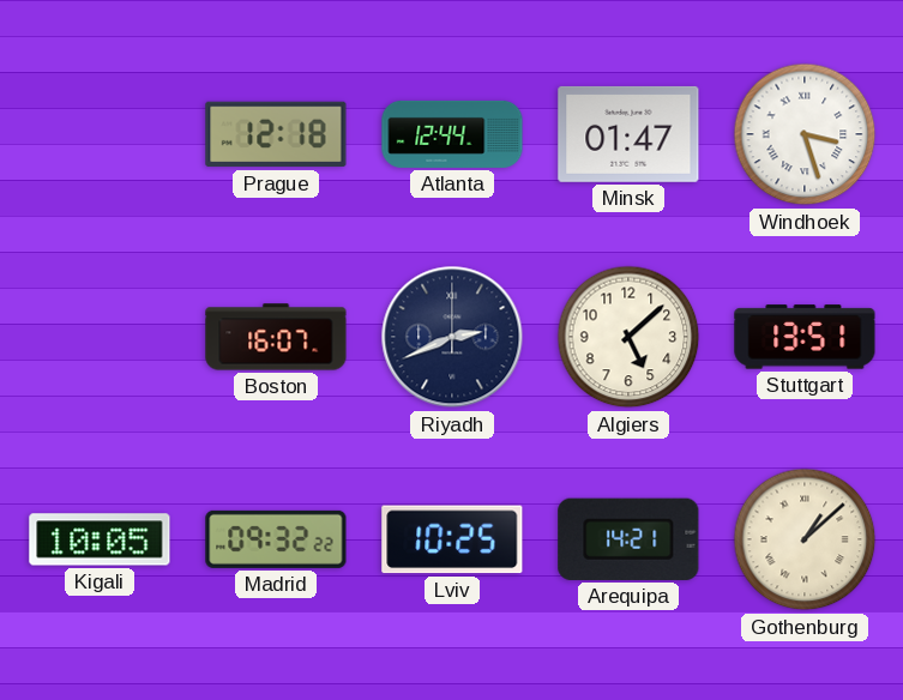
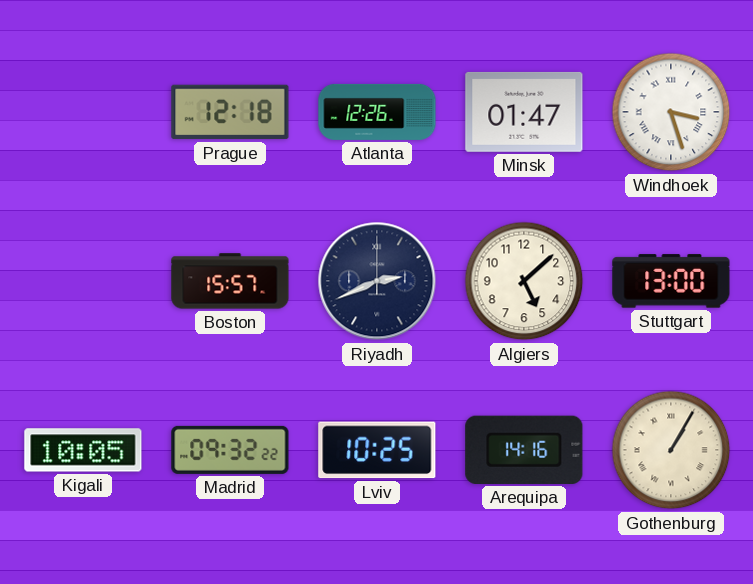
Atlanta: 12:44 -> 12:26
Boston: 16:07 -> 15:57
Stuttgart: 13:51 -> 13:00
Arequipa: 14:21 -> 14:16
Gothenburg: 1:08 -> 1:05
